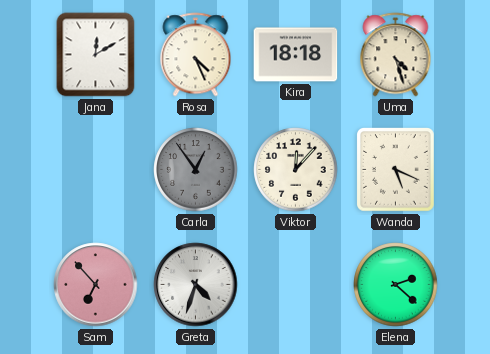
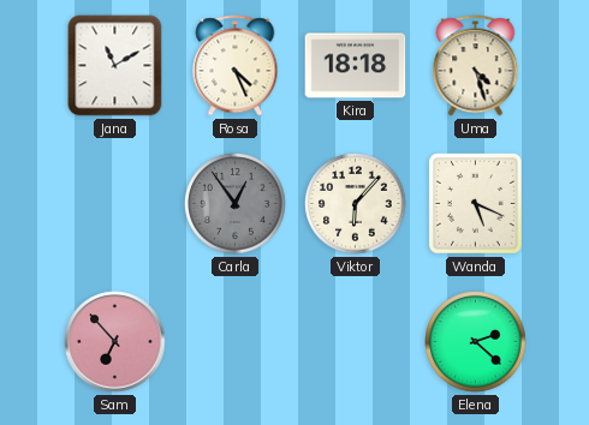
Jana: 12:10 -> 11:10
Viktor: 12:07 -> 6:07
Greta: 4:33 -> none
